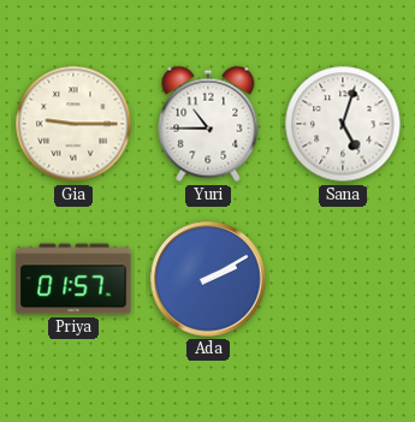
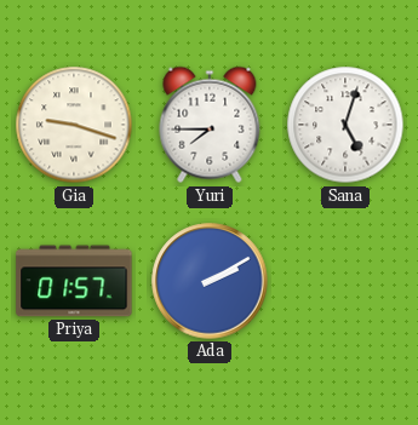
Gia: 9:15 -> 9:18
Yuri: 10:45 -> 7:45
